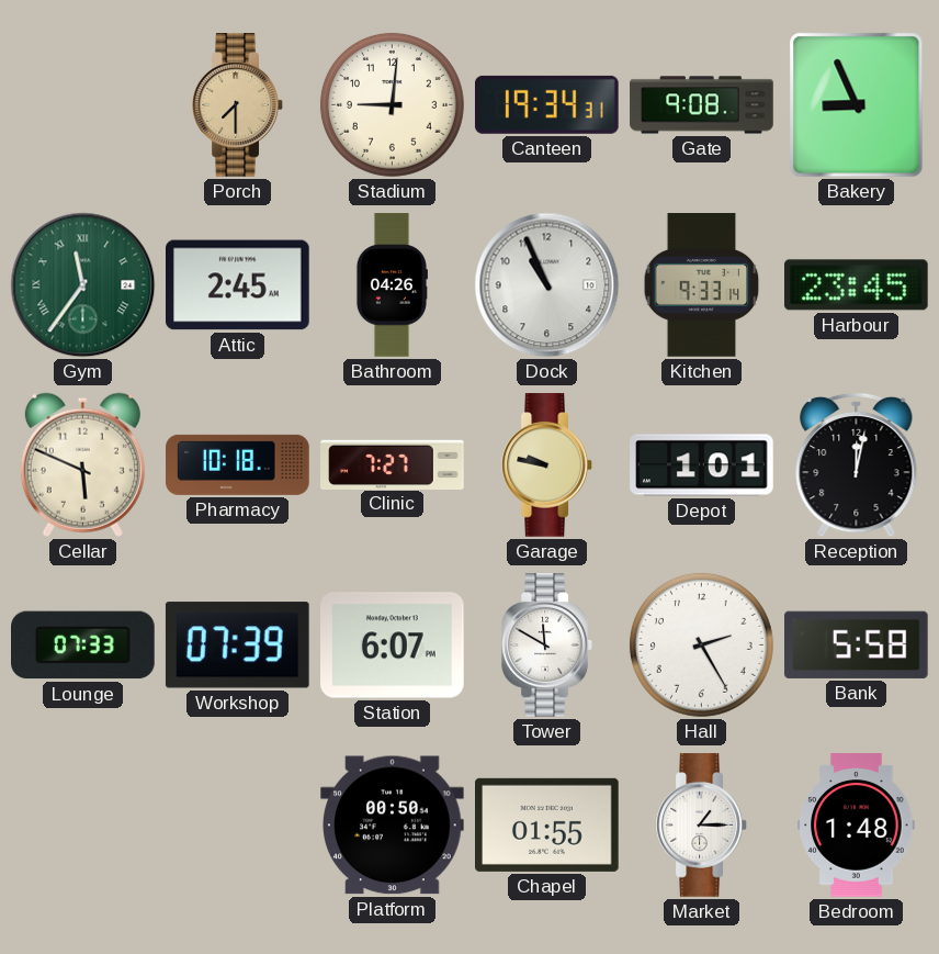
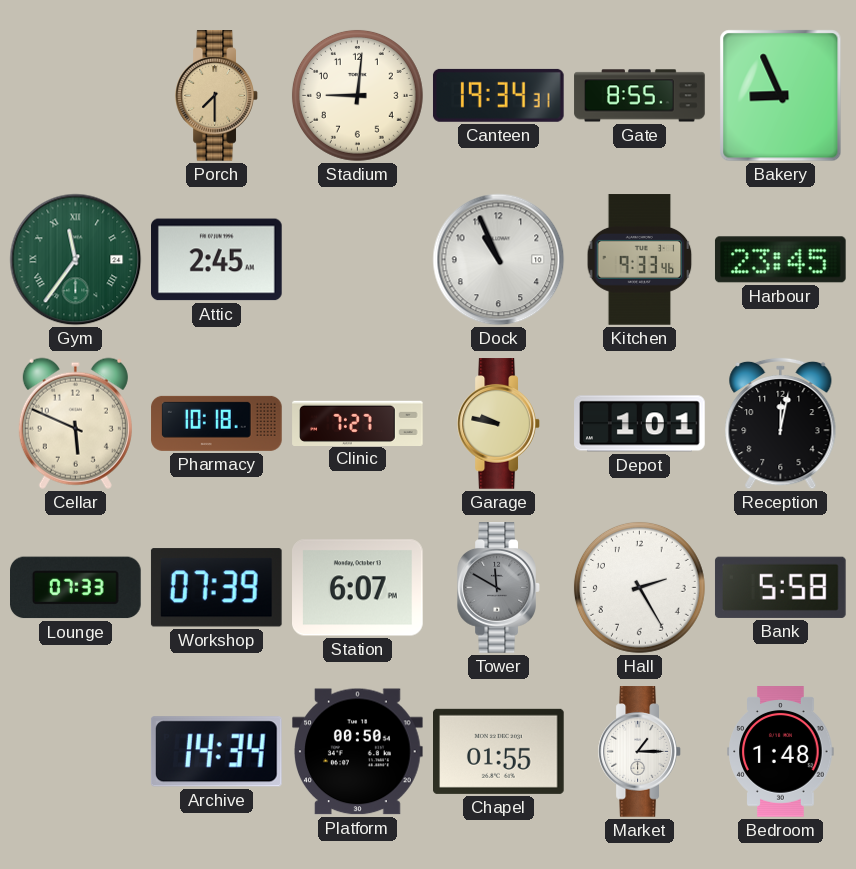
Gate: 9:08 -> 8:55
Bathroom: 04:26 -> none
Kitchen: 9:33:14 -> 9:33:46
Tower dial: white -> grey
Archive: none -> 14:34
